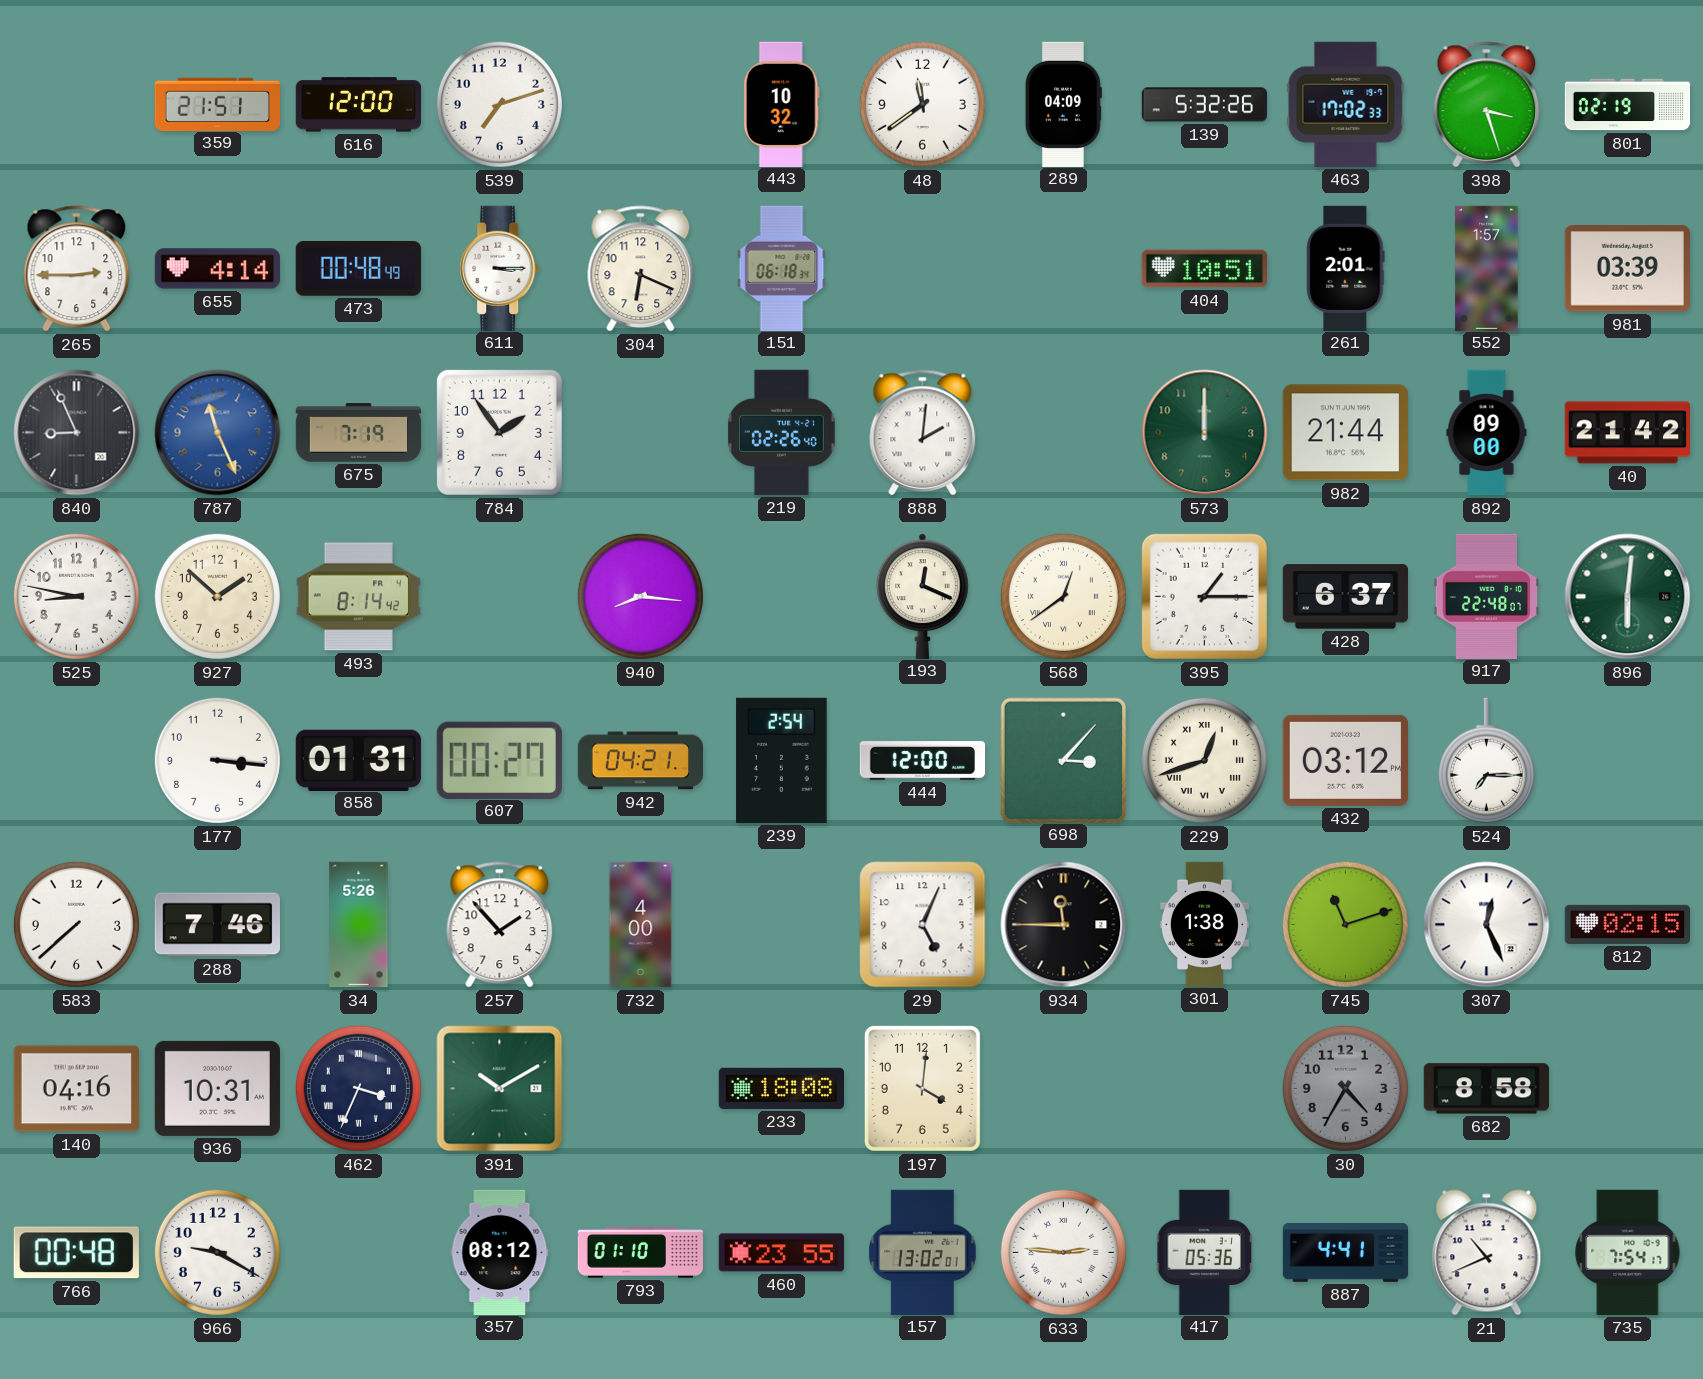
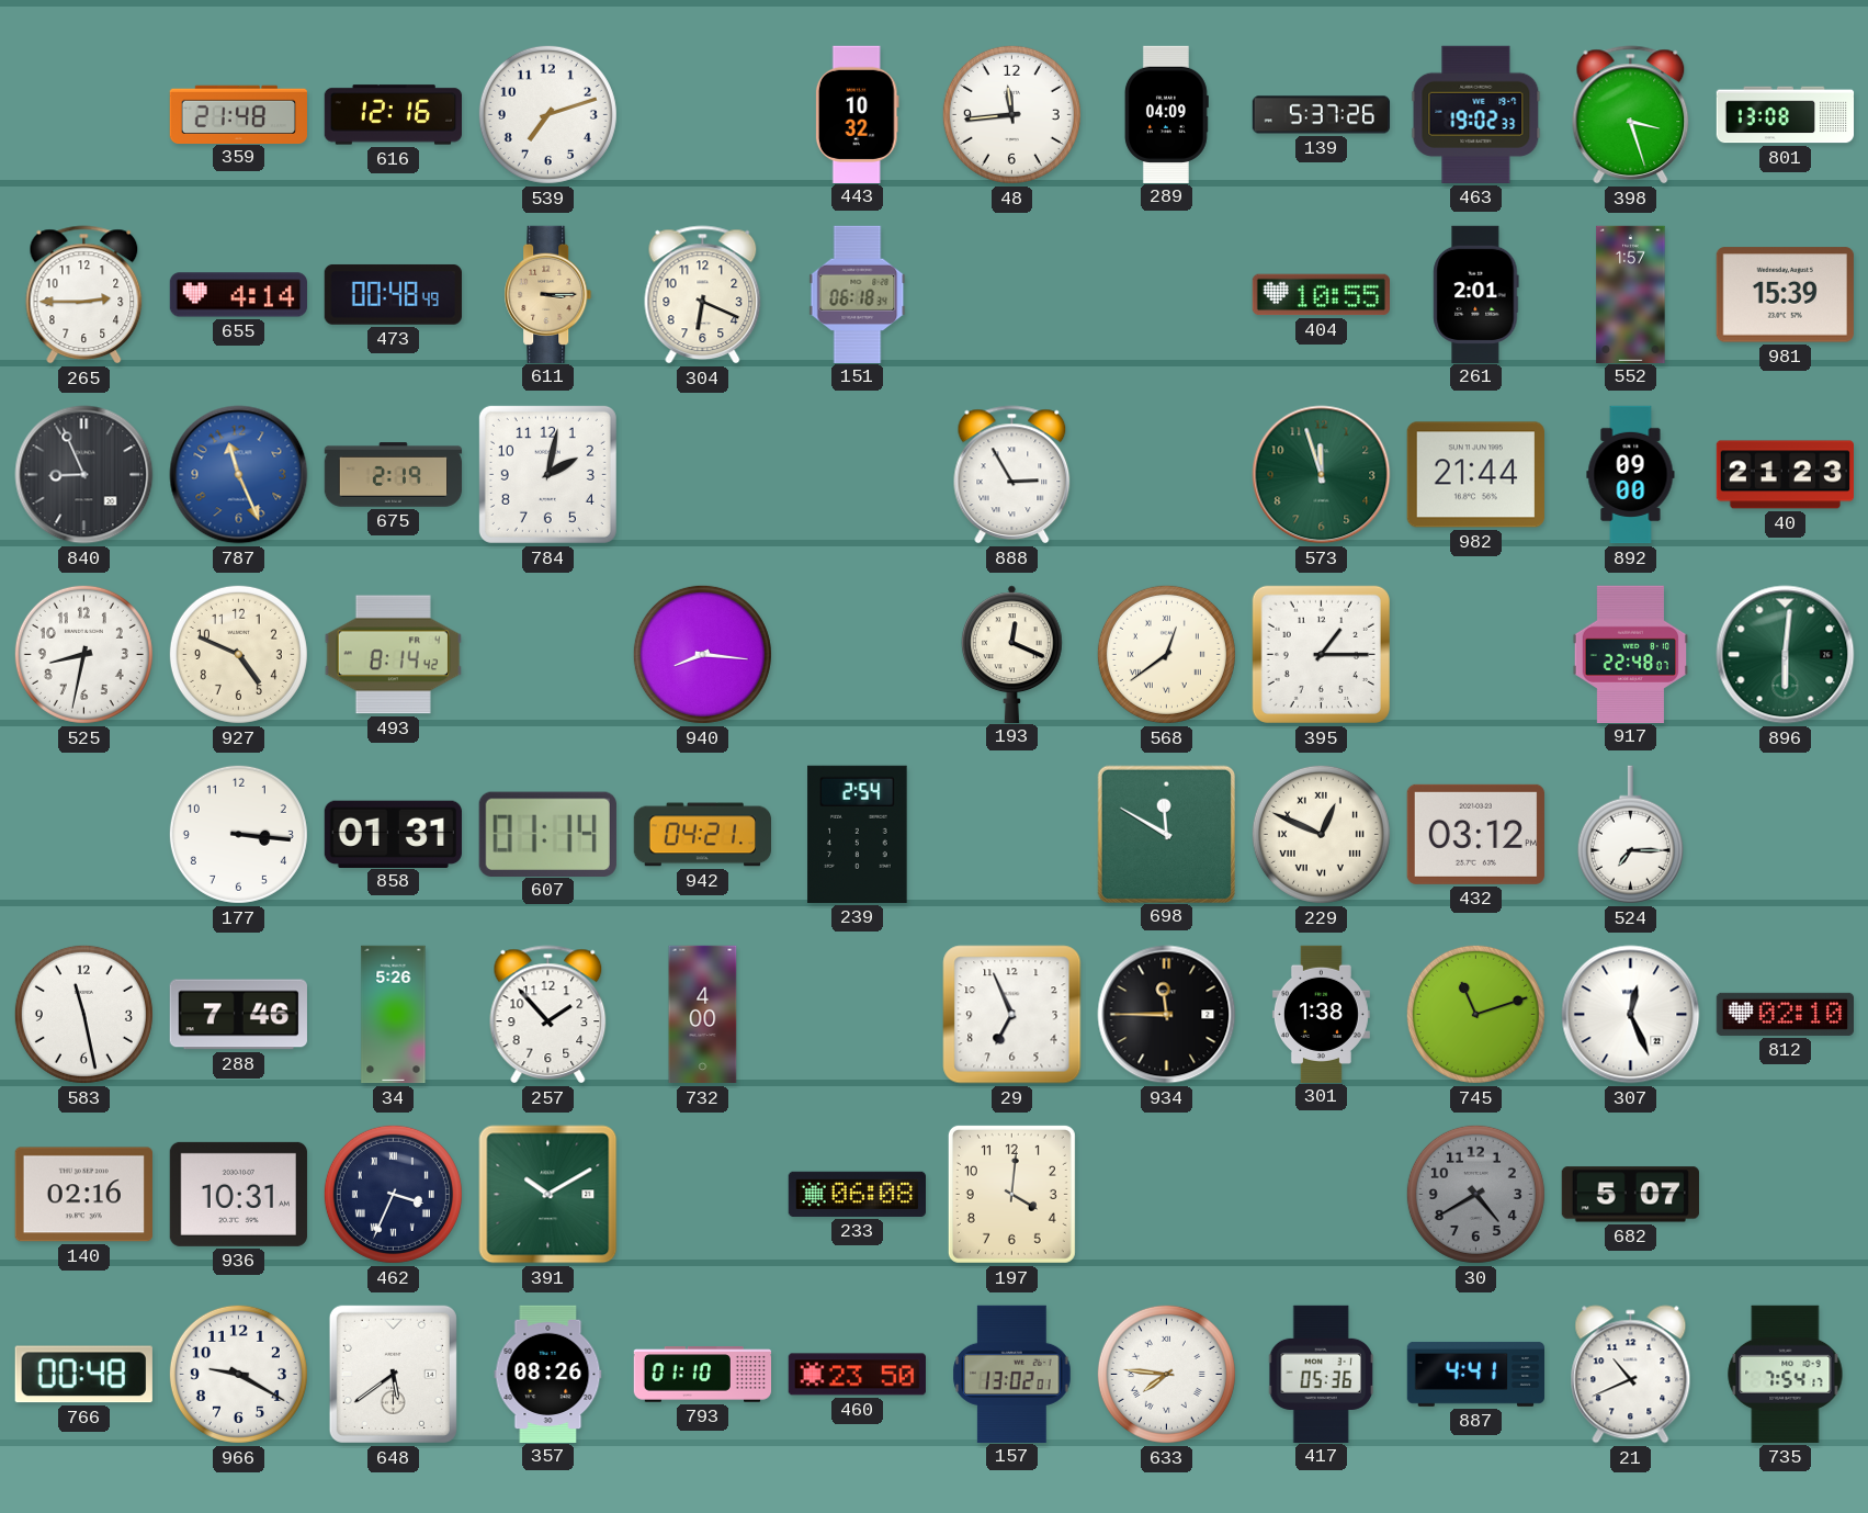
359: 21:51 -> 21:48
616: 12:00 -> 12:16
48: 11:39 -> 11:44
139: 5:32 -> 5:37
463: 17:02 -> 19:02
801: 02:19 -> 13:08
611 dial: white -> champagne
404: 10:51 -> 10:55
981: 03:39 -> 15:39
675: 7:19 -> 2:19
784: 1:54 -> 2:02
219: 02:26 -> none
888: 2:01 -> 2:55
573: 12:00 -> 11:57
40: 21:42 -> 21:23
525: 8:47 -> 8:32
927: 1:52 -> 4:49
428: 6:37 -> none
607: 00:27 -> 01:14
444: 12:00 -> none
698: 3:07 -> 11:50
229: 12:42 -> 12:49
583: 7:38 -> 11:28
29: 5:04 -> 6:56
812: 02:15 -> 02:10
140: 04:16 -> 02:16
233: 18:08 -> 06:08
30: 4:35 -> 4:40
682: 8:58 -> 5:07
648: none -> 5:39
357: 08:12 -> 08:26
460: 23:55 -> 23:50
633: 2:46 -> 7:46
